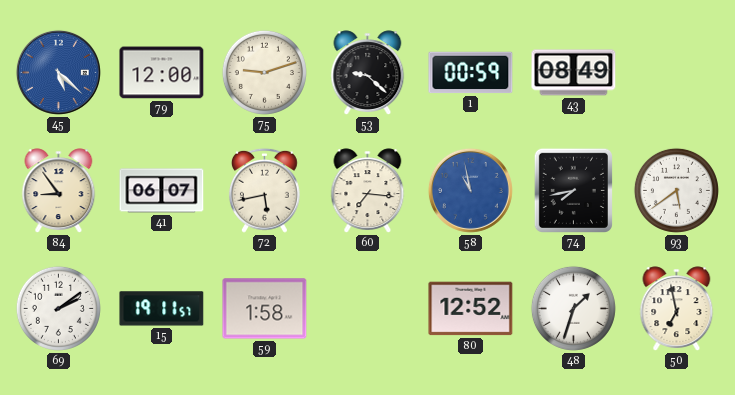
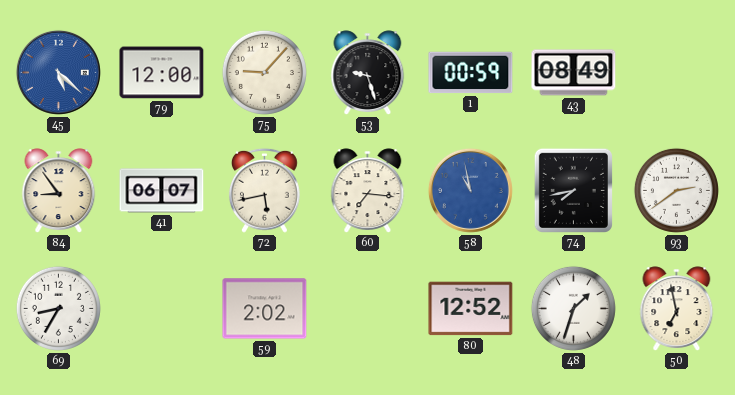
75: 9:12 -> 9:07
53: 9:22 -> 9:27
93: 5:39 -> 2:39
69: 2:09 -> 8:35
15: 19:11 -> none
59: 1:58 -> 2:02
